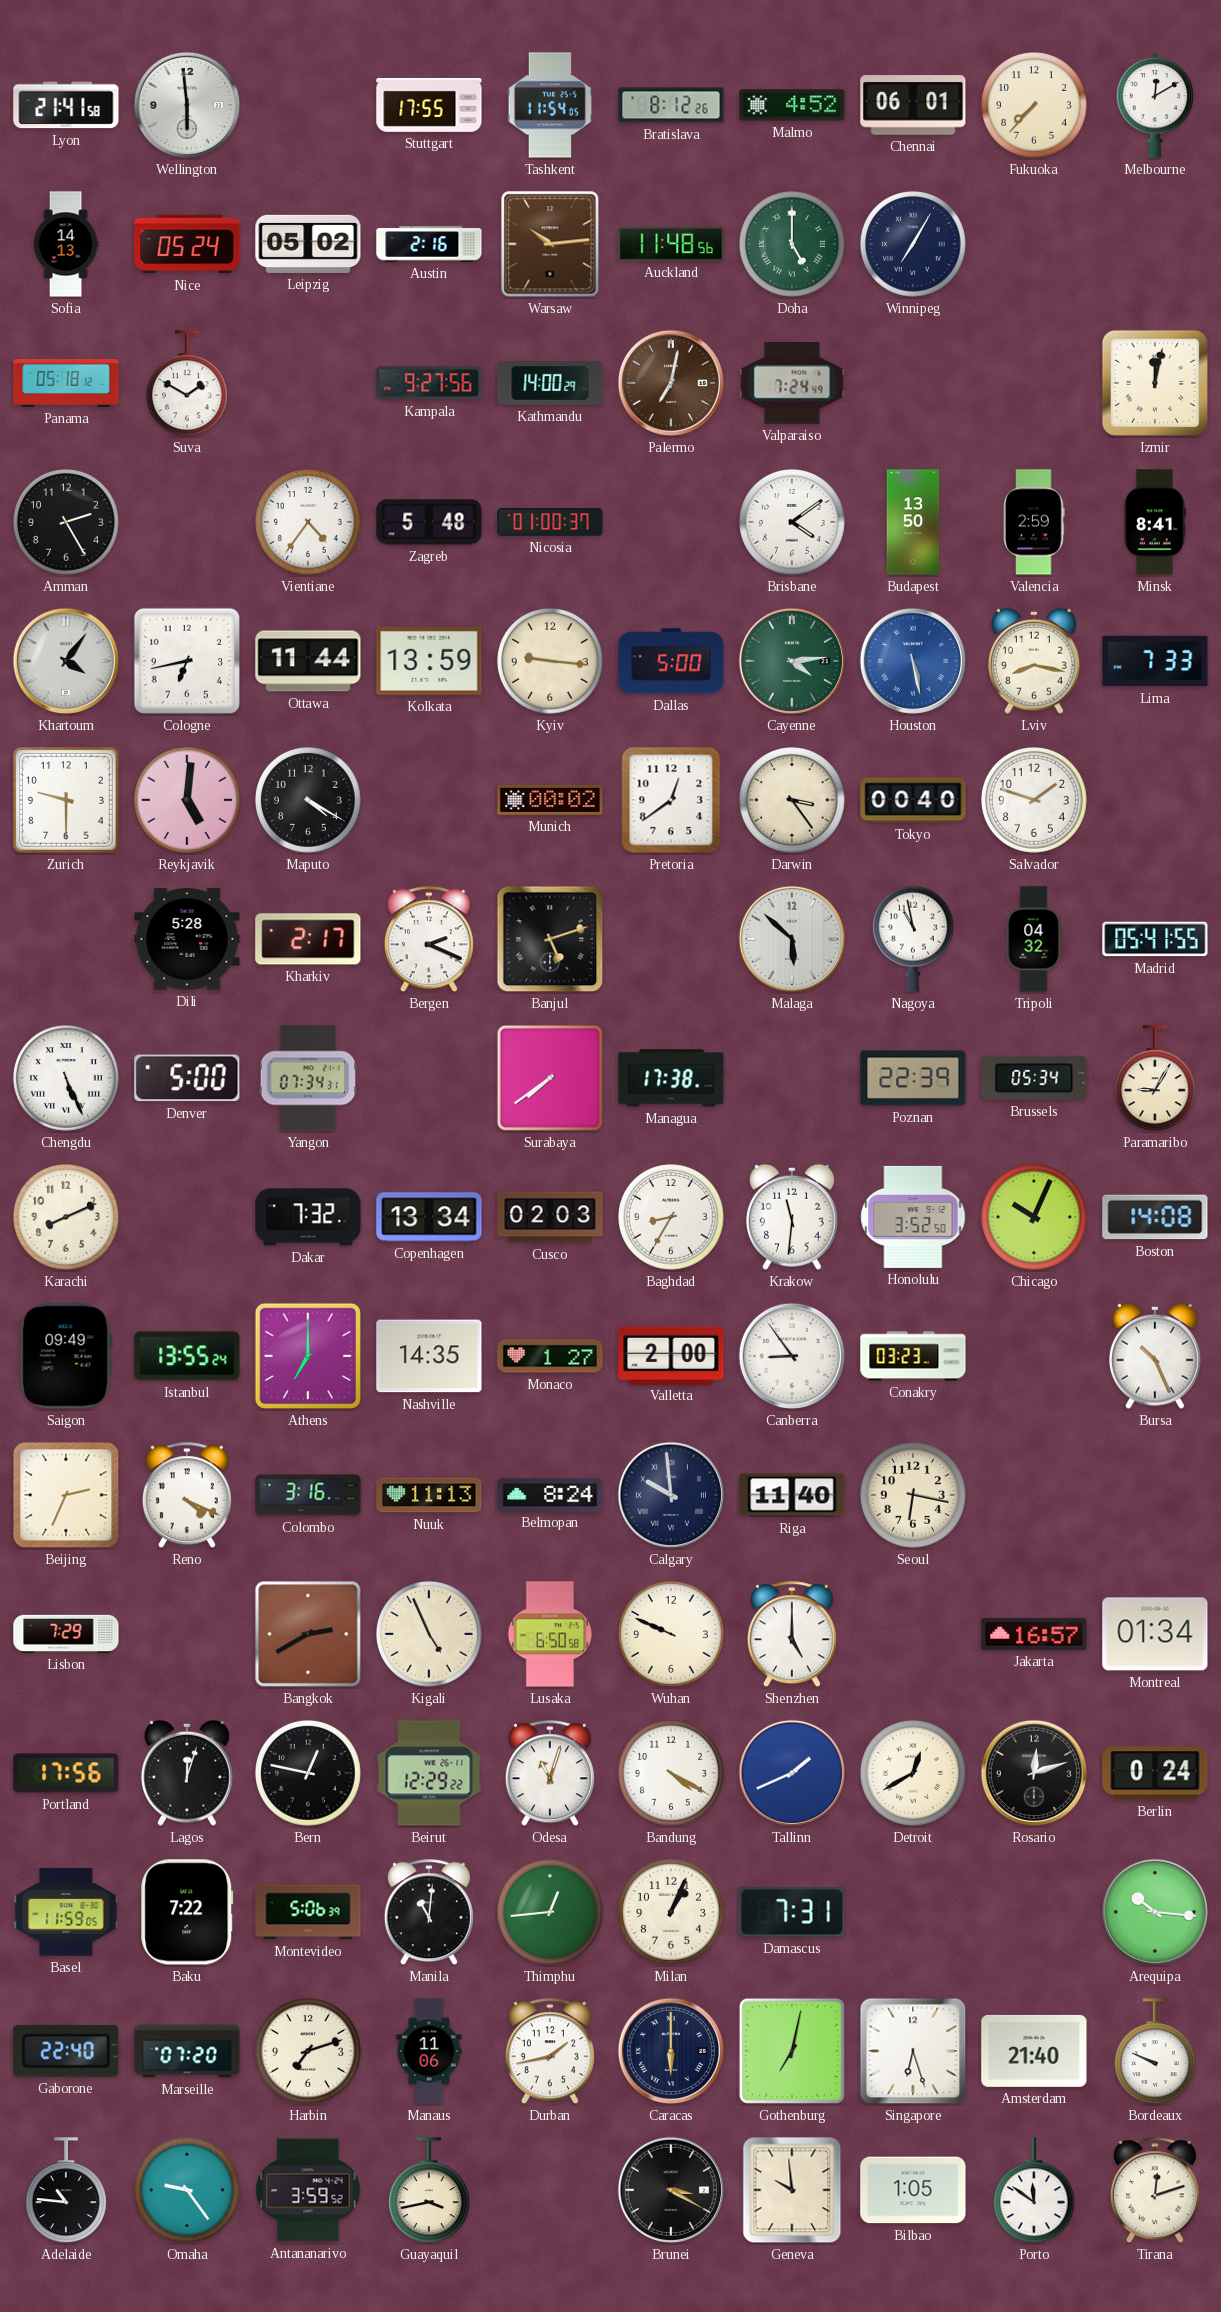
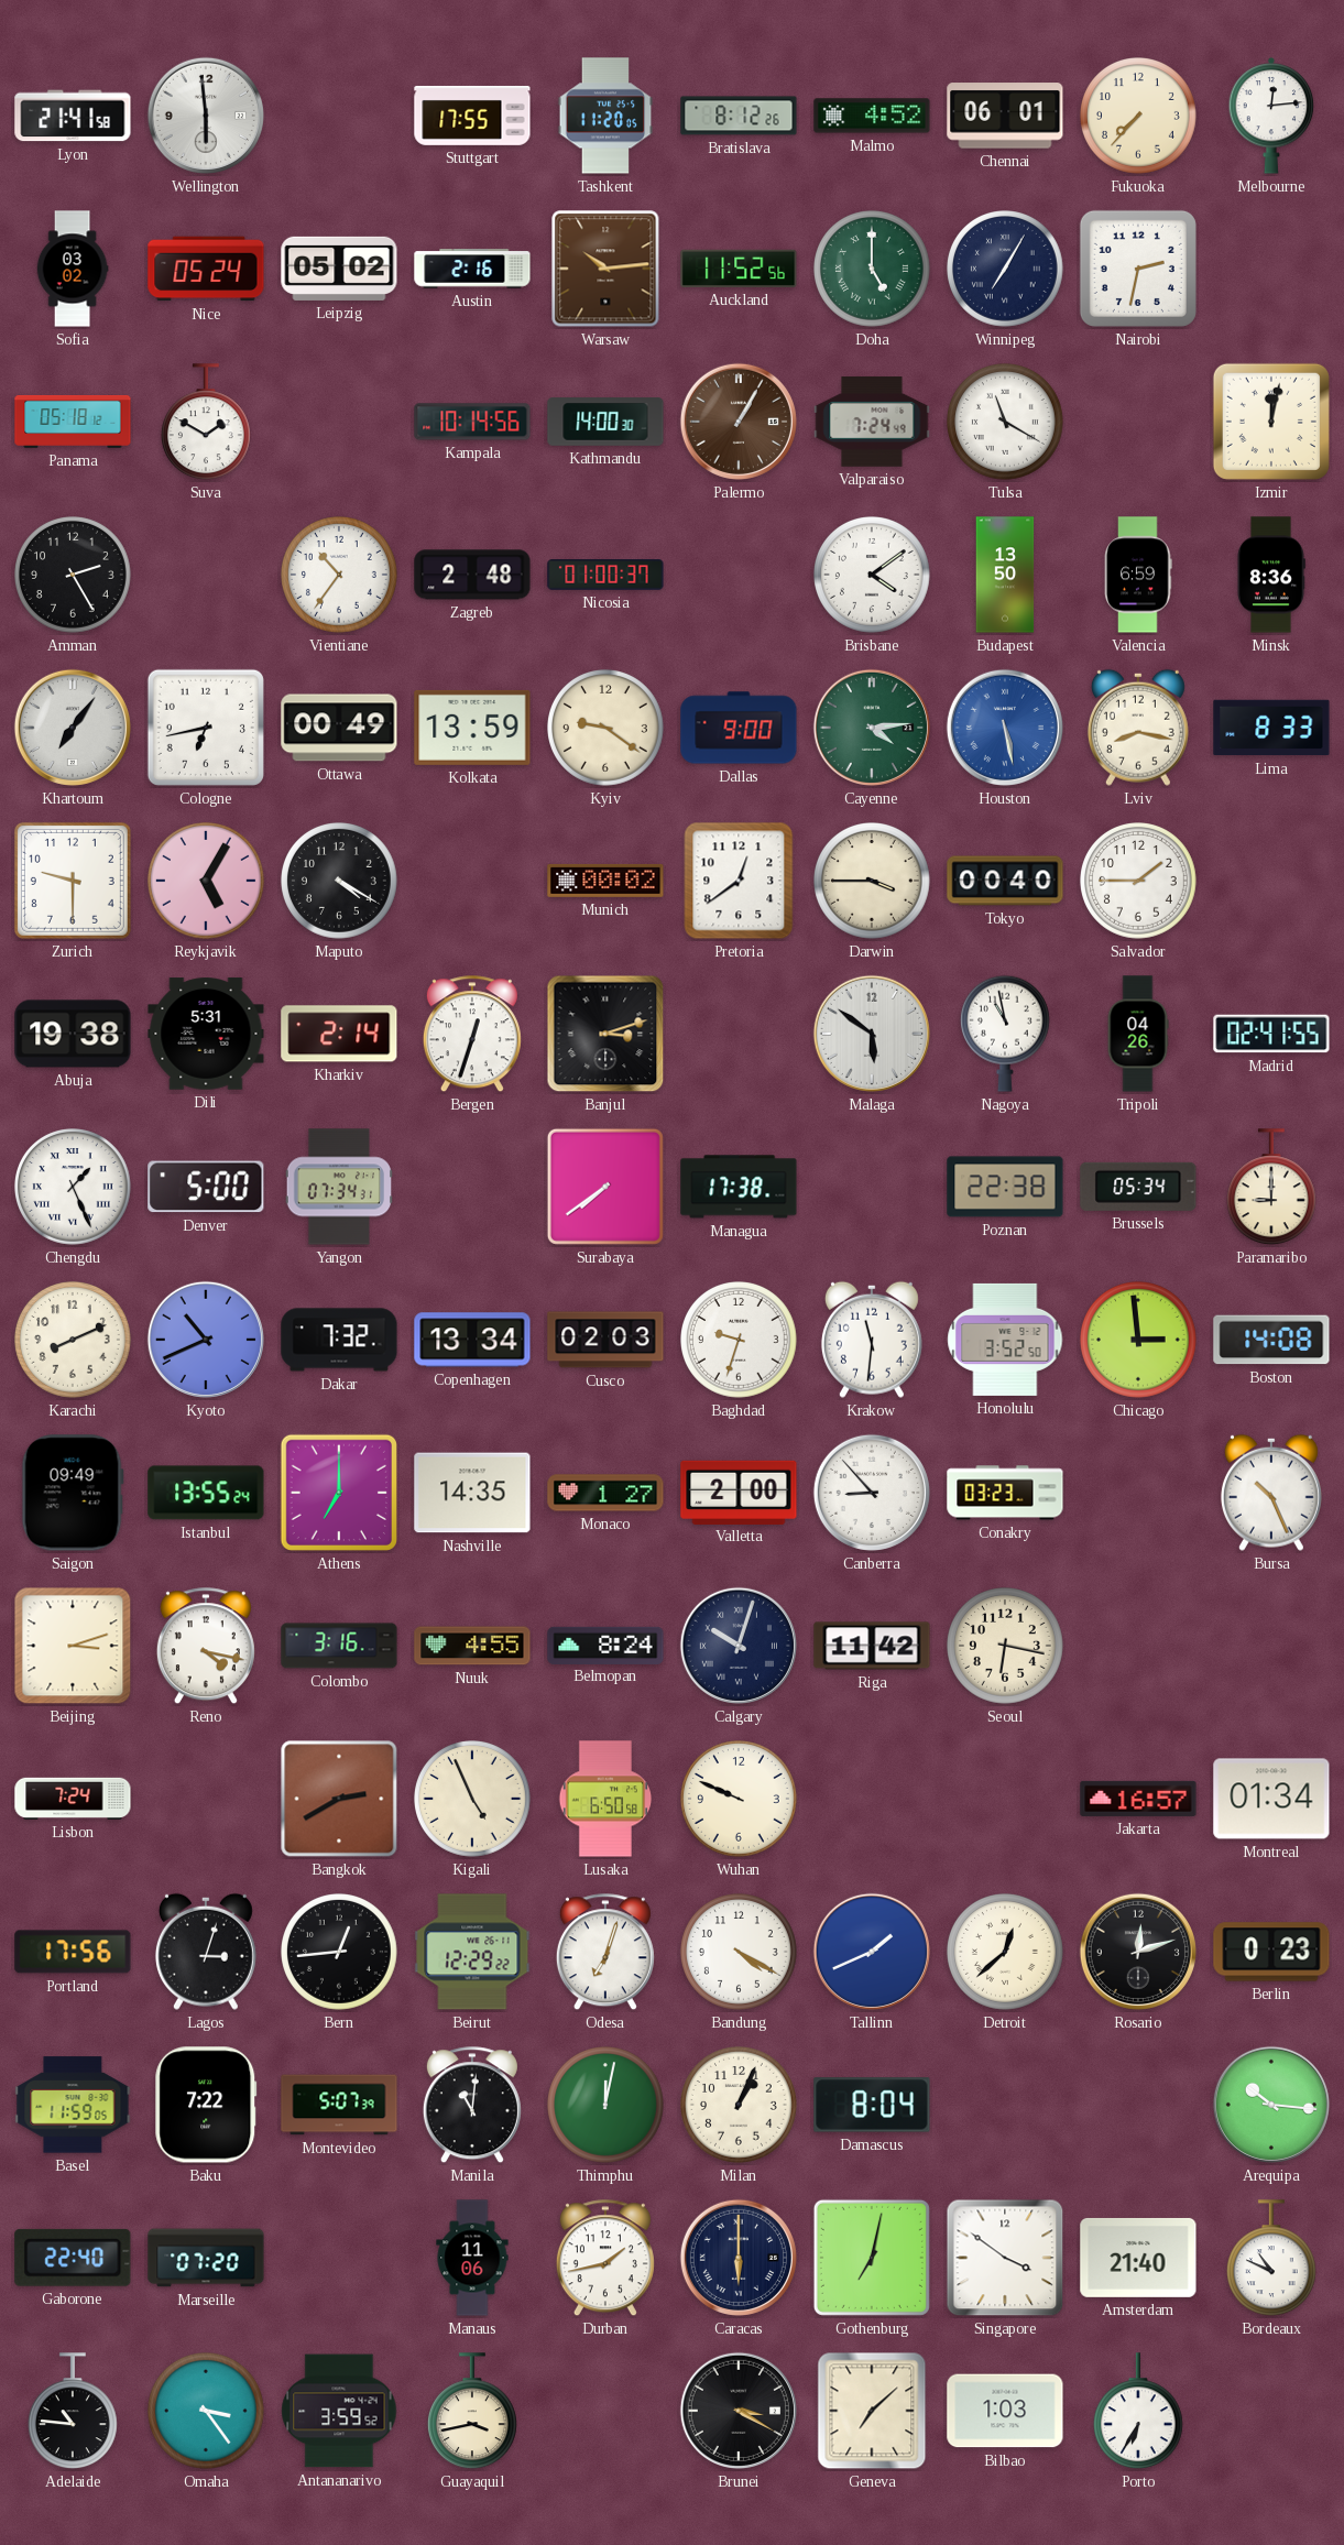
Tashkent: 11:54 -> 11:20
Melbourne: 12:10 -> 12:14
Sofia: 14:13 -> 03:02
Auckland: 11:48 -> 11:52
Nairobi: none -> 2:32
Kampala: 9:27 -> 10:14
Kathmandu: 14:00:29 -> 14:00:30
Palermo: 7:02 -> 1:05
Tulsa: none -> 11:20
Vientiane: 4:36 -> 10:36
Zagreb: 5:48 -> 2:48
Valencia: 2:59 -> 6:59
Minsk: 8:41 -> 8:36
Khartoum: 4:06 -> 7:06
Ottawa: 11:44 -> 00:49
Kyiv: 9:16 -> 9:21
Dallas: 5:00 -> 9:00
Lima: 7:33 -> 8:33
Reykjavik: 5:01 -> 5:05
Darwin: 3:24 -> 3:45
Salvador: 1:48 -> 1:45
Abuja: none -> 19:38
Dili: 5:28 -> 5:31
Kharkiv: 2:17 -> 2:14
Bergen: 2:19 -> 12:33
Banjul: 5:12 -> 3:12
Malaga: 5:52 -> 5:51
Tripoli: 04:32 -> 04:26
Madrid: 05:41 -> 02:41
Chengdu: 5:26 -> 1:26
Poznan: 22:39 -> 22:38
Paramaribo: 9:05 -> 9:00
Kyoto: none -> 10:41
Baghdad: 8:35 -> 9:33
Chicago: 10:04 -> 2:59
Canberra: 8:54 -> 8:53
Beijing: 2:34 -> 3:12
Reno: 4:19 -> 4:17
Nuuk: 11:13 -> 4:55
Calgary: 9:59 -> 10:03
Riga: 11:40 -> 11:42
Lisbon: 7:29 -> 7:24
Shenzhen: 5:00 -> none
Lagos: 12:03 -> 3:03
Bern: 12:47 -> 12:44
Odesa: 11:03 -> 7:03
Detroit: 12:40 -> 12:38
Berlin: 0:24 -> 0:23
Montevideo: 5:06 -> 5:07
Thimphu: 12:44 -> 12:02
Damascus: 7:31 -> 8:04
Harbin: 7:12 -> none
Singapore: 6:27 -> 3:51
Bordeaux: 9:49 -> 10:49
Omaha: 9:24 -> 3:24
Geneva: 9:59 -> 7:08
Bilbao: 1:05 -> 1:03
Porto: 11:51 -> 6:35
Tirana: 12:12 -> none
